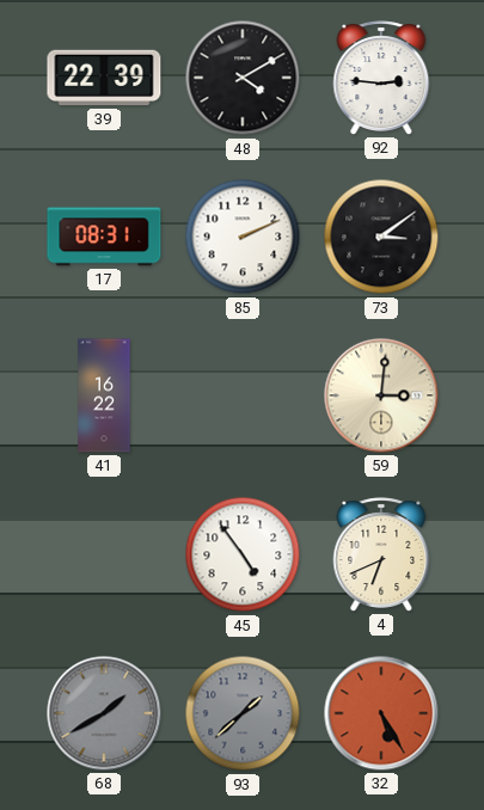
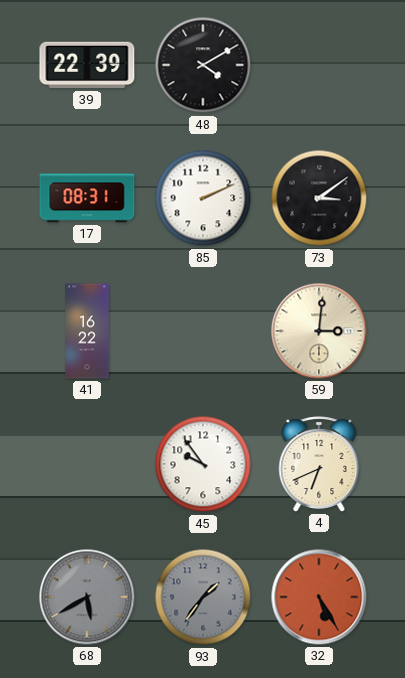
92: 2:46 -> none
45: 4:54 -> 9:54
68: 1:40 -> 5:40
93: 1:38 -> 1:36
